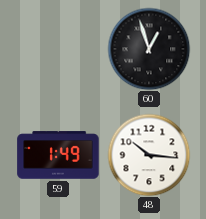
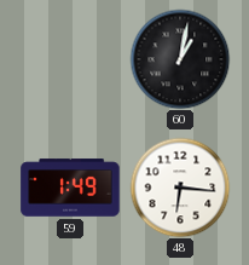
60: 12:57 -> 1:02
48: 10:16 -> 6:16
